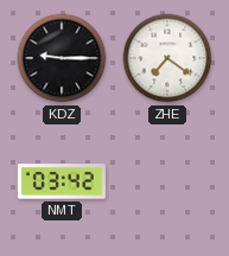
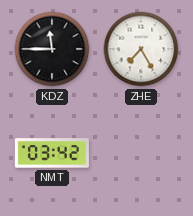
KDZ: 9:15 -> 11:45
ZHE: 7:21 -> 7:25
